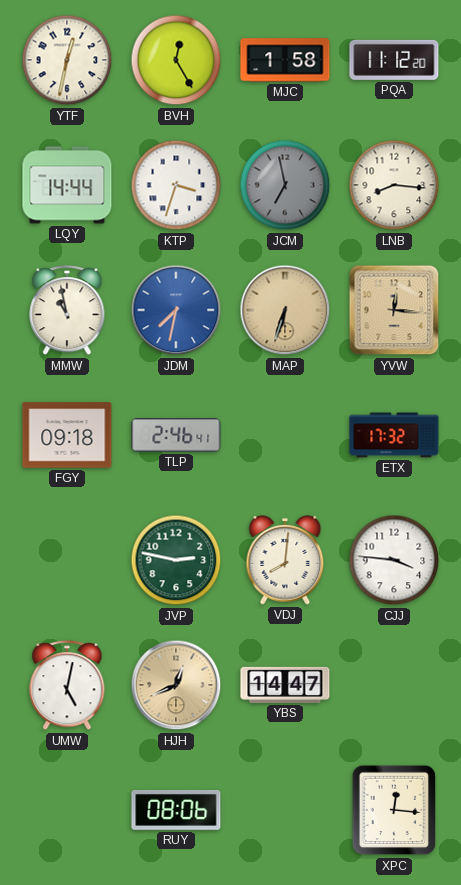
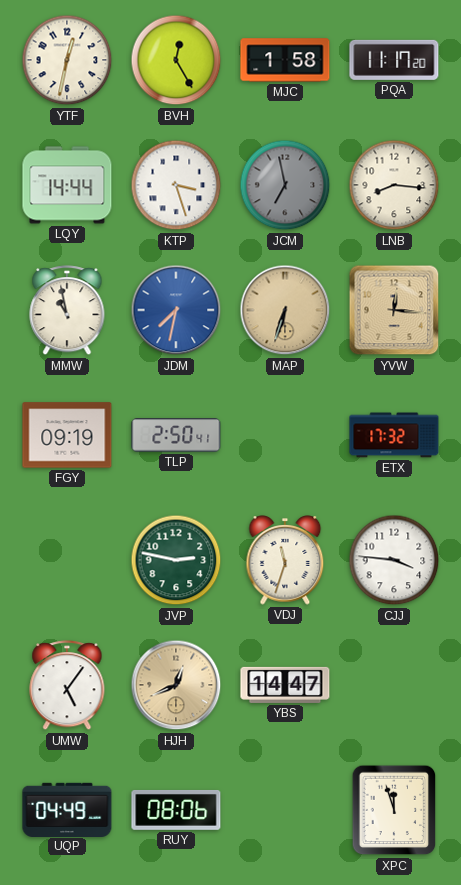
PQA: 11:12 -> 11:17
KTP: 3:33 -> 3:27
FGY: 09:18 -> 09:19
TLP: 2:46 -> 2:50
VDJ: 8:01 -> 11:33
UMW: 5:02 -> 5:06
UQP: none -> 04:49
XPC: 12:16 -> 11:57
